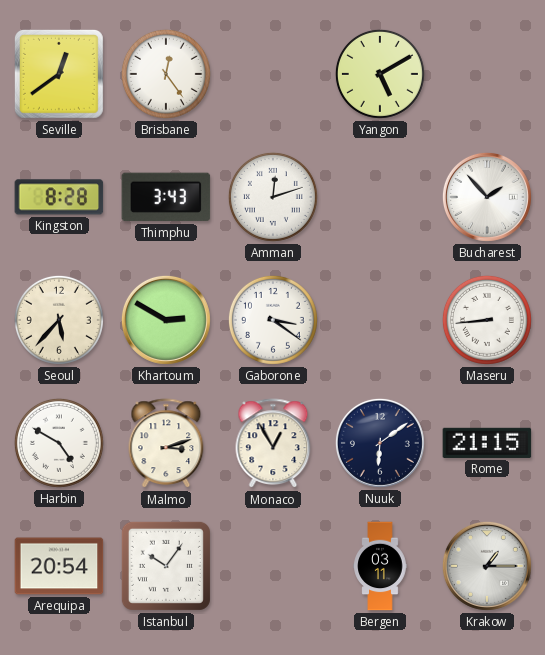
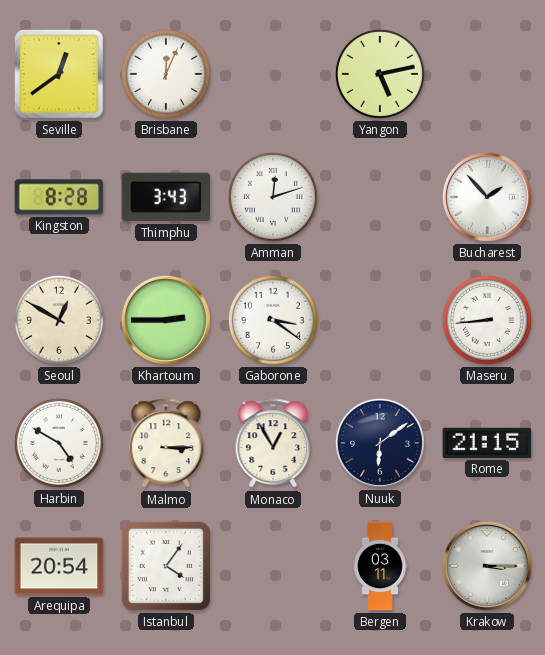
Brisbane: 12:24 -> 12:04
Yangon: 5:10 -> 5:13
Seoul: 5:37 -> 12:50
Khartoum: 2:50 -> 2:45
Malmo: 3:12 -> 3:15
Istanbul: 10:06 -> 4:06
Krakow: 1:15 -> 3:15
